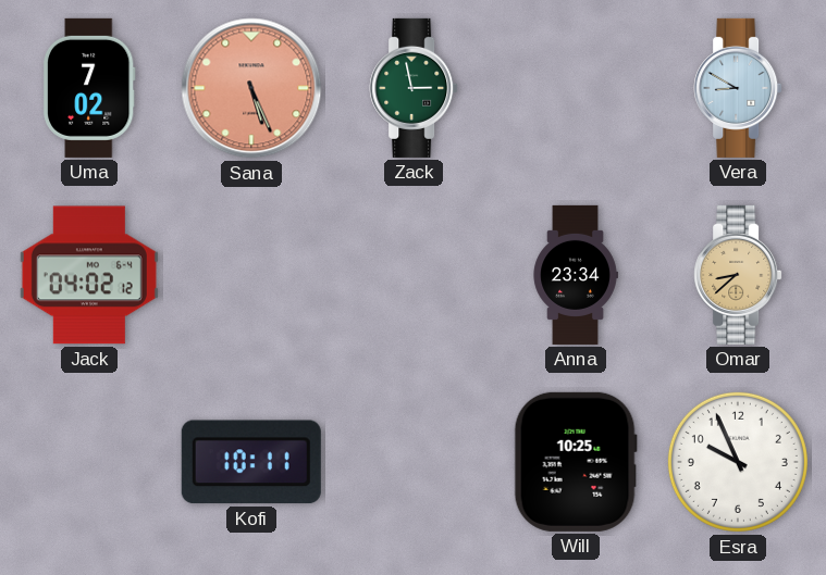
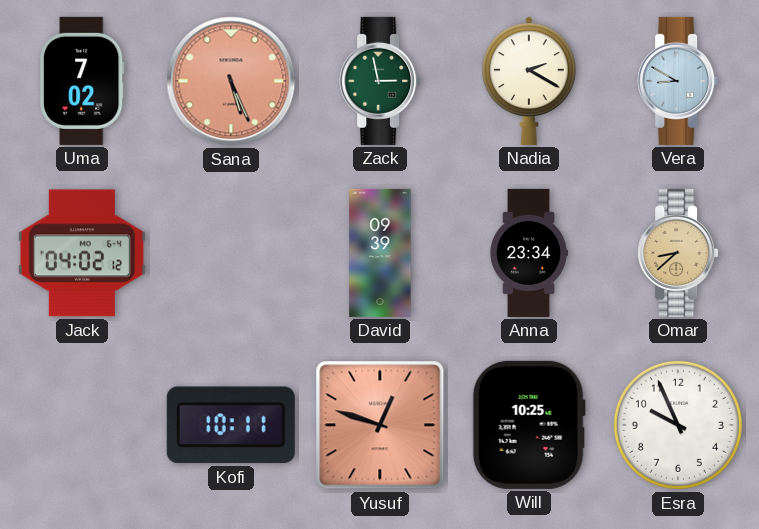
Nadia: none -> 2:20
David: none -> 09:39
Yusuf: none -> 12:48
